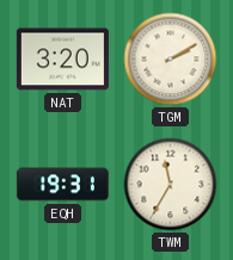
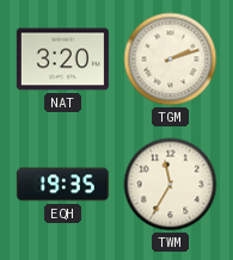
TGM: 2:10 -> 2:12
EQH: 19:31 -> 19:35
